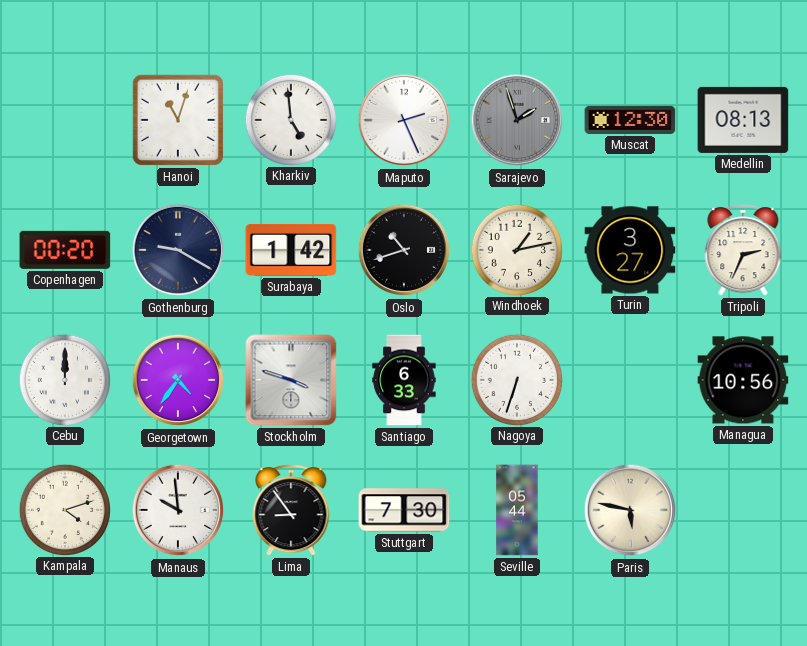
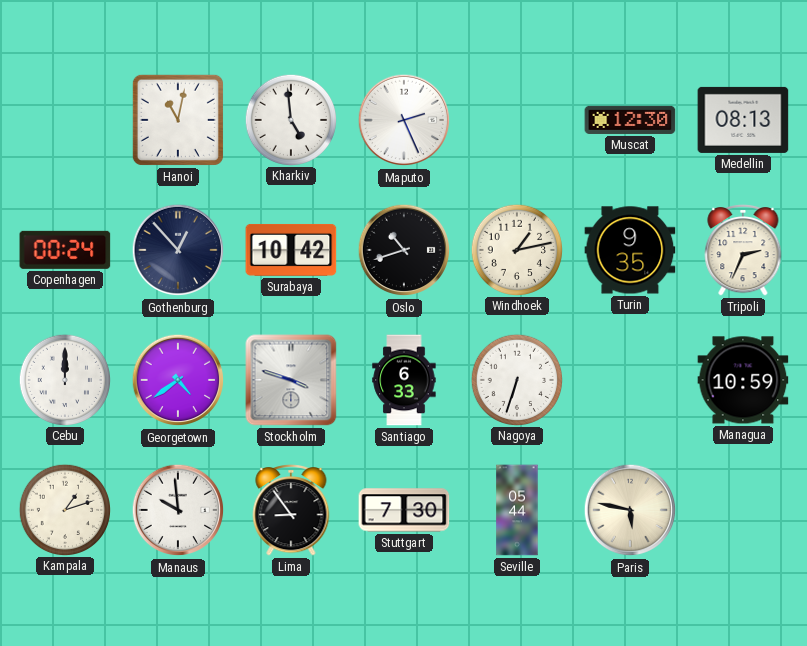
Hanoi: 11:03 -> 11:02
Sarajevo: 1:57 -> none
Copenhagen: 00:20 -> 00:24
Gothenburg: 9:20 -> 12:53
Surabaya: 1:42 -> 10:42
Turin: 3:27 -> 9:35
Georgetown: 4:36 -> 4:39
Managua: 10:56 -> 10:59
Kampala: 4:12 -> 1:12
